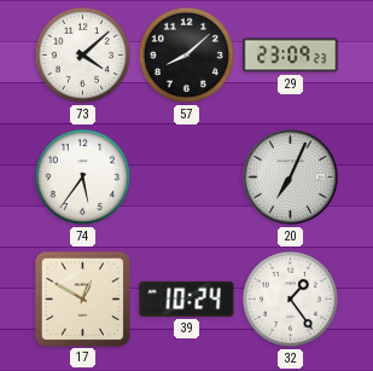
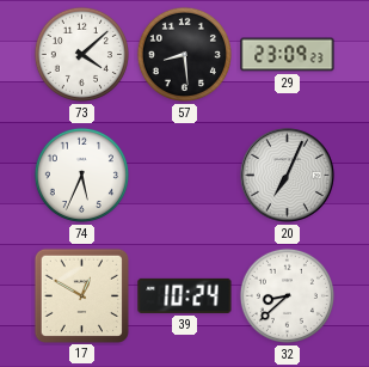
57: 8:08 -> 8:29
74: 5:36 -> 5:34
32: 1:24 -> 8:38
